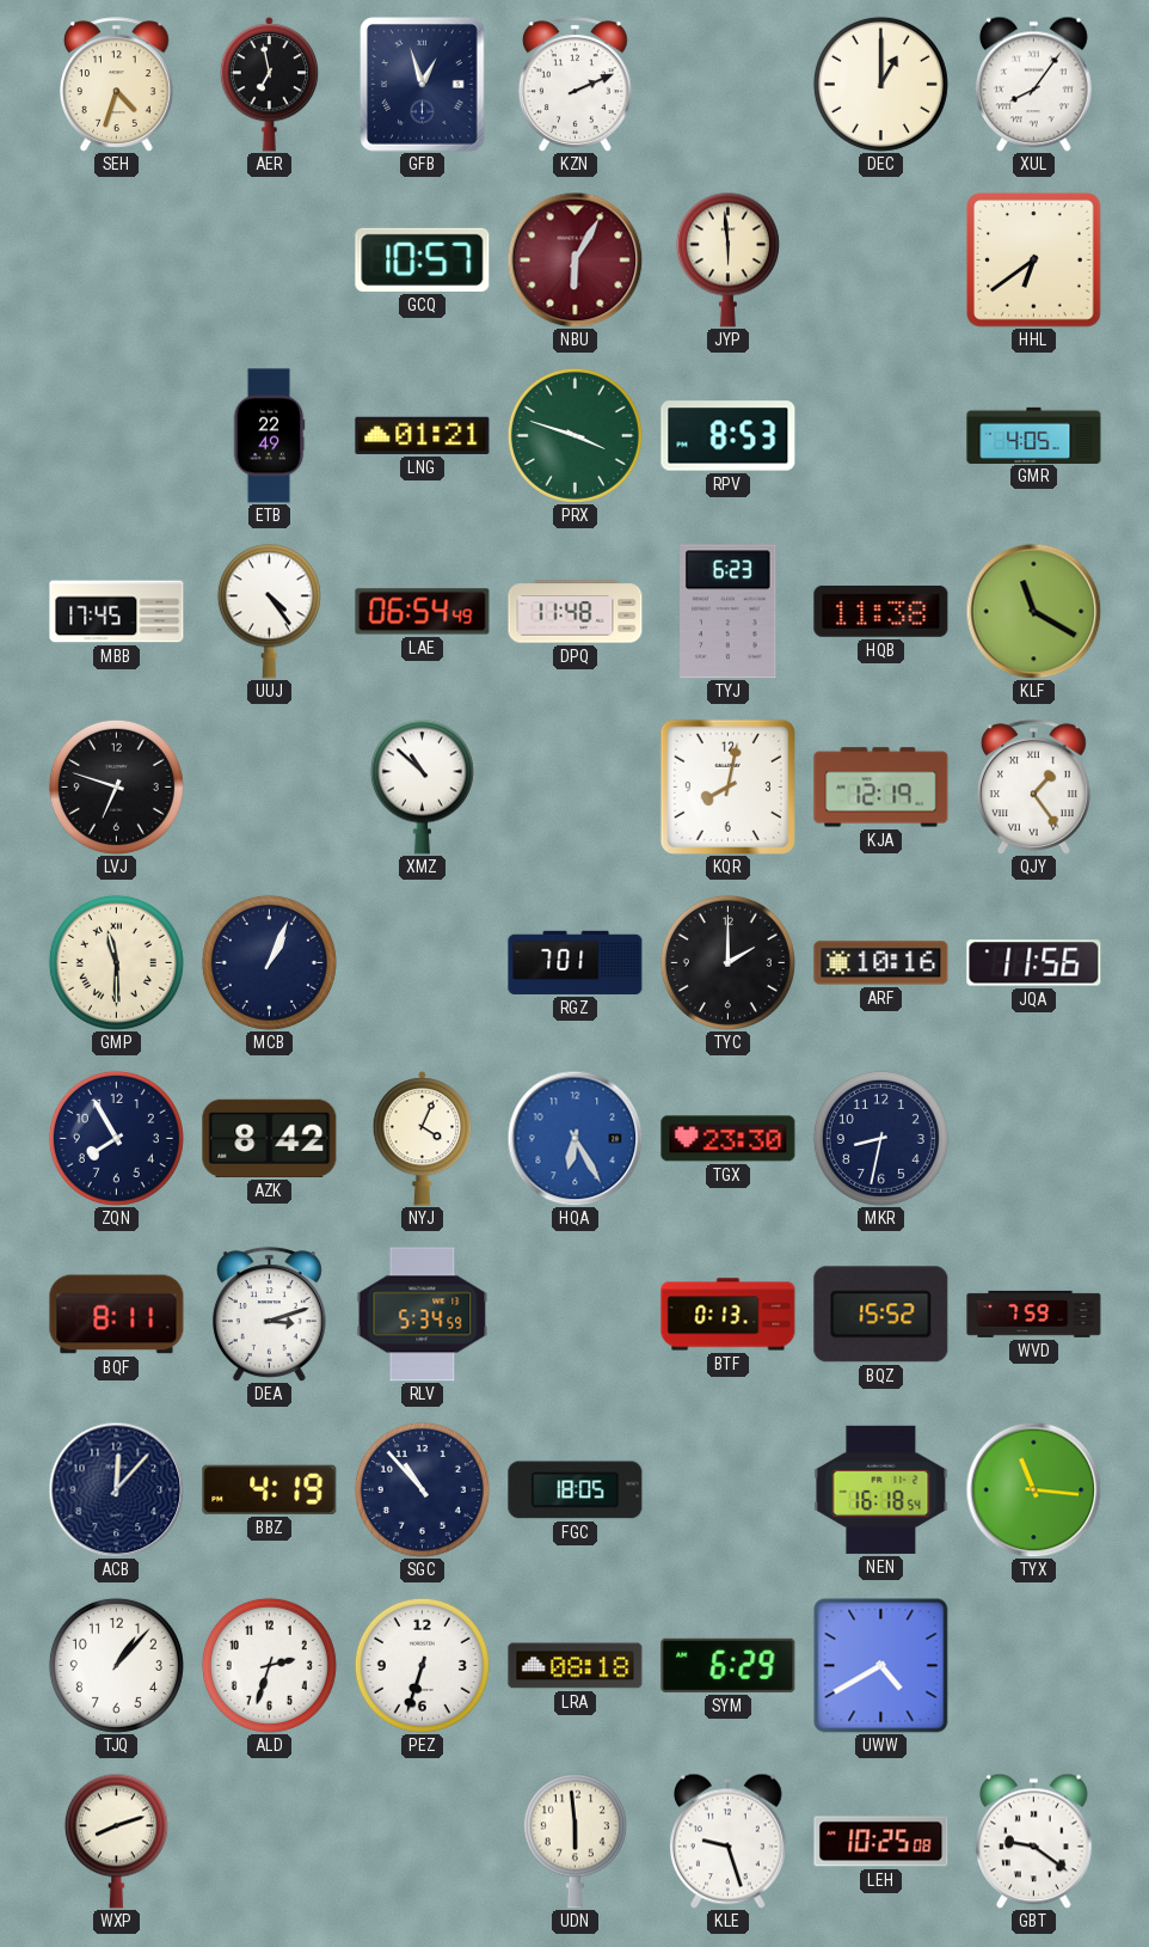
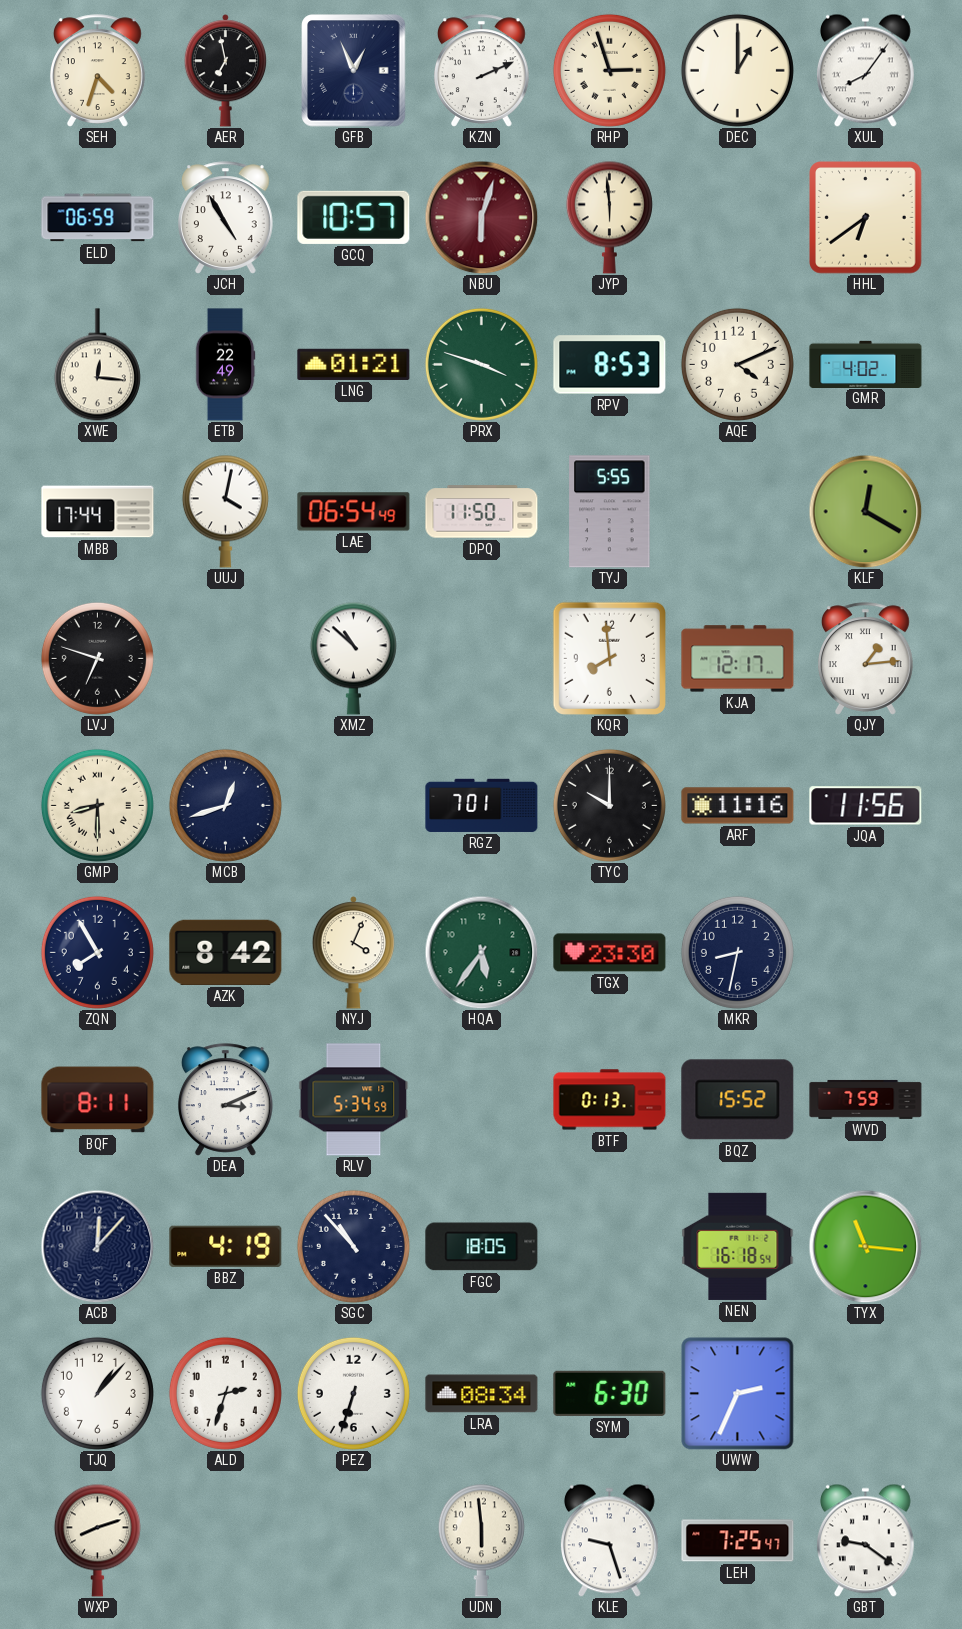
GFB: 12:57 -> 12:56
RHP: none -> 2:57
ELD: none -> 06:59
JCH: none -> 4:55
NBU: 6:05 -> 6:03
XWE: none -> 12:16
AQE: none -> 4:11
GMR: 4:05 -> 4:02
MBB: 17:45 -> 17:44
UUJ: 4:24 -> 4:02
DPQ: 11:48 -> 11:50
TYJ: 6:23 -> 5:55
HQB: 11:38 -> none
KLF: 11:20 -> 12:20
KQR: 8:02 -> 7:59
KJA: 12:19 -> 12:17
QJY: 1:24 -> 1:14
GMP: 11:30 -> 8:30
MCB: 1:04 -> 12:42
TYC: 2:00 -> 10:00
ARF: 10:16 -> 11:16
HQA: 6:25 -> 5:36
HQA dial: blue -> green
DEA: 3:12 -> 3:11
LRA: 08:18 -> 08:34
SYM: 6:29 -> 6:30
UWW: 4:40 -> 2:34
LEH: 10:25 -> 7:25
